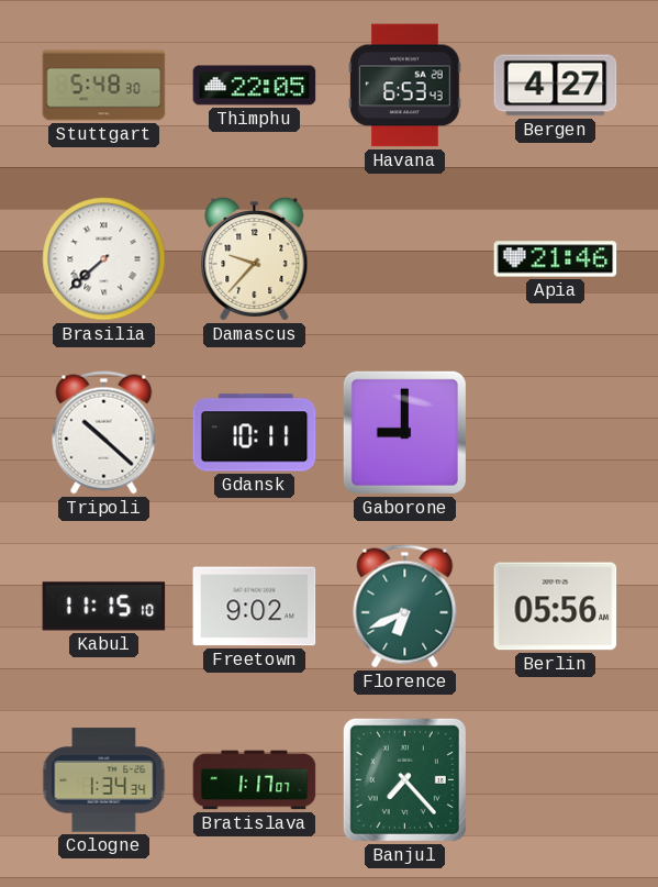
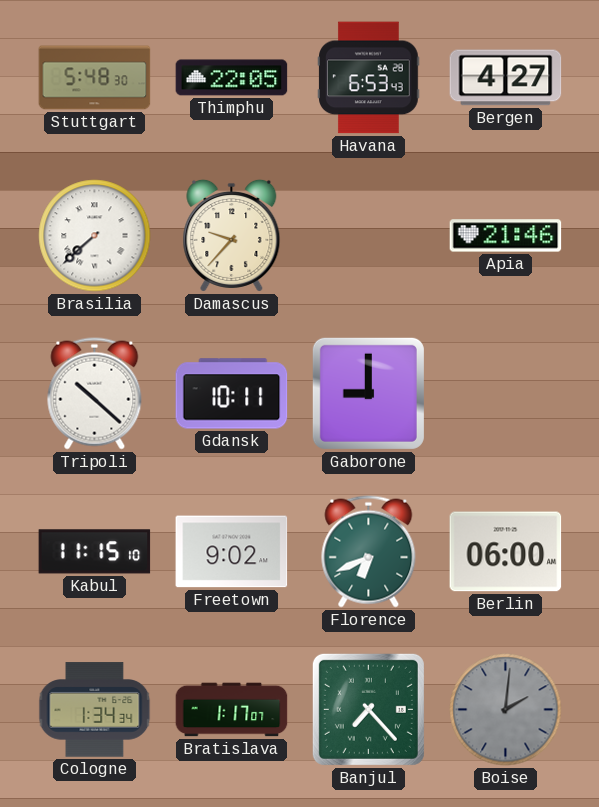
Berlin: 05:56 -> 06:00
Boise: none -> 2:01
